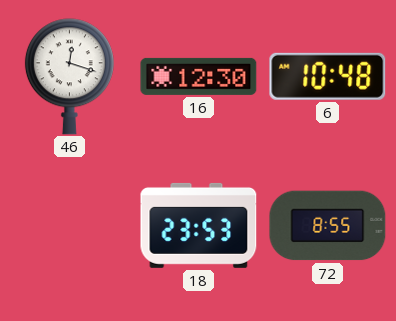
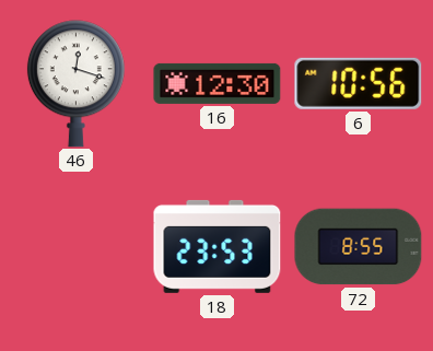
6: 10:48 -> 10:56
